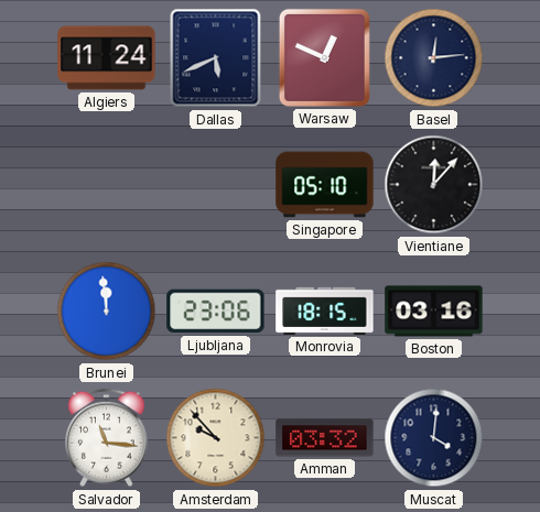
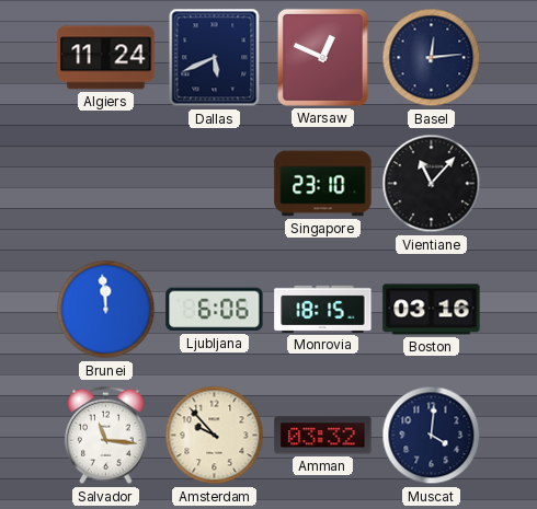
Singapore: 05:10 -> 23:10
Vientiane: 12:07 -> 11:07
Ljubljana: 23:06 -> 6:06
